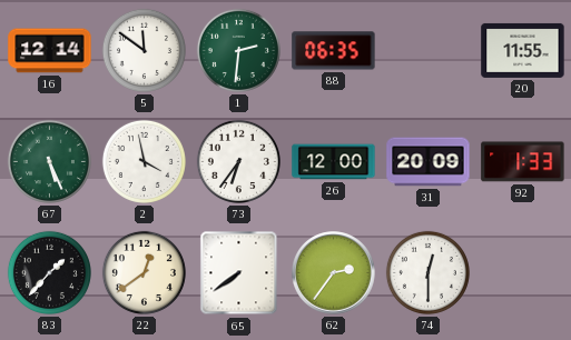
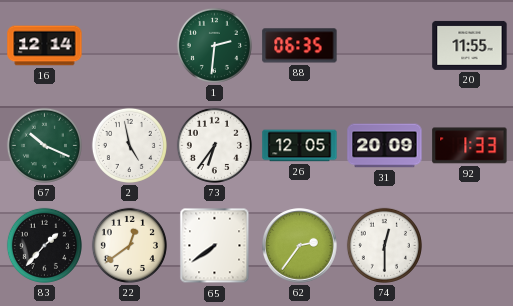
5: 11:51 -> none
67: 5:26 -> 10:19
2: 3:58 -> 4:58
26: 12:00 -> 12:05
